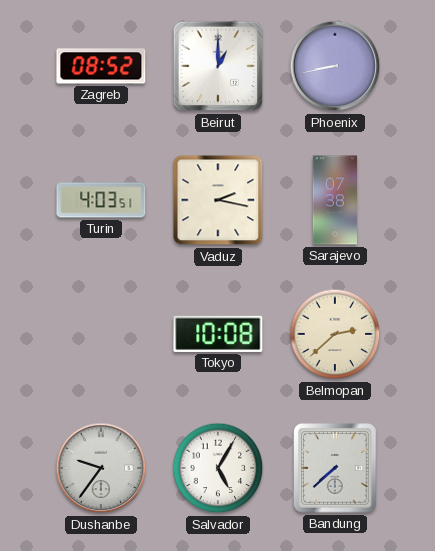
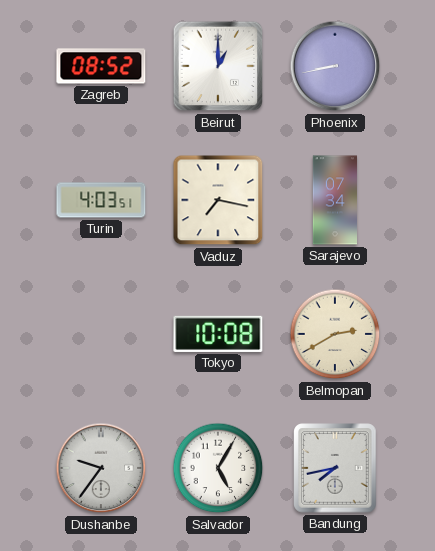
Vaduz: 2:17 -> 7:17
Sarajevo: 07:38 -> 07:34
Belmopan: 2:38 -> 2:40
Bandung: 7:38 -> 7:43
